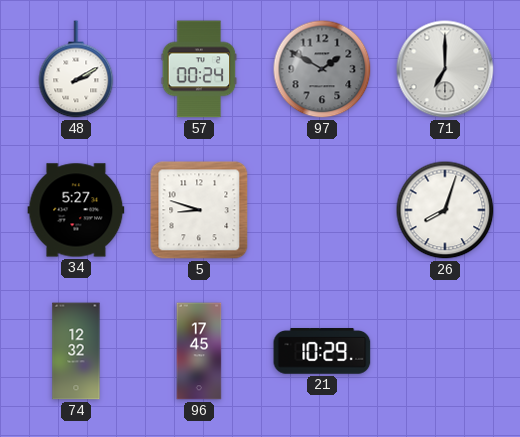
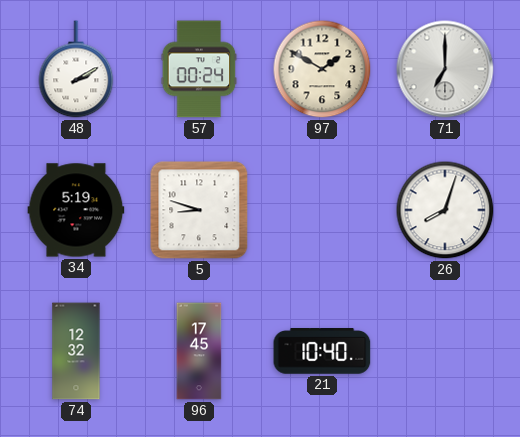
97 dial: grey -> cream
34: 5:27 -> 5:19
21: 10:29 -> 10:40
